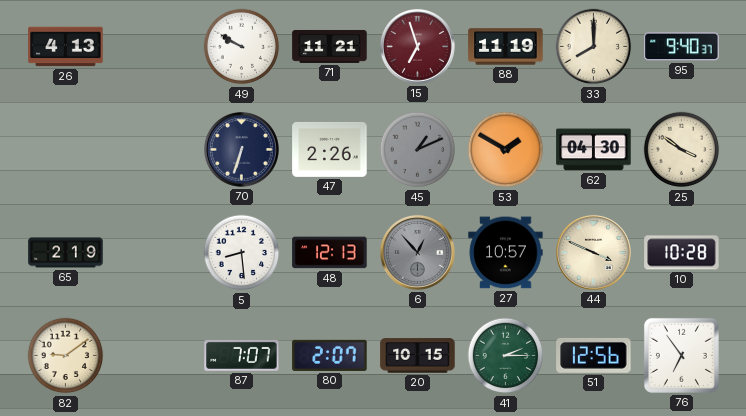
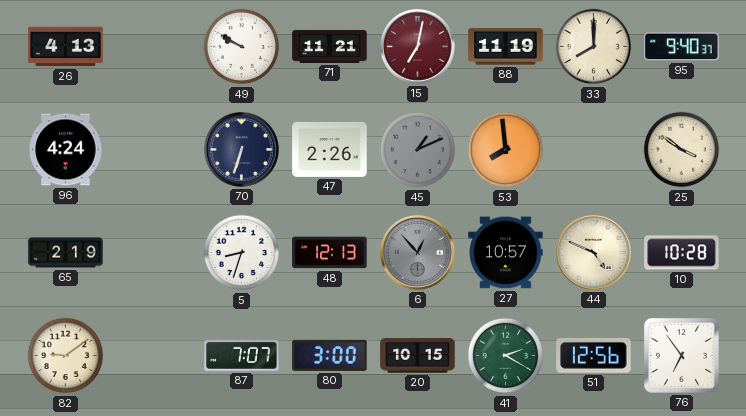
15: 6:57 -> 7:02
96: none -> 4:24
53: 1:50 -> 7:59
62: 04:30 -> none
5: 8:29 -> 8:33
44: 3:49 -> 4:49
80: 2:07 -> 3:00
41: 2:15 -> 2:20
